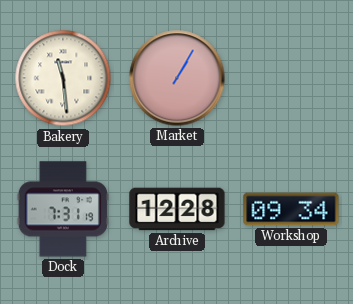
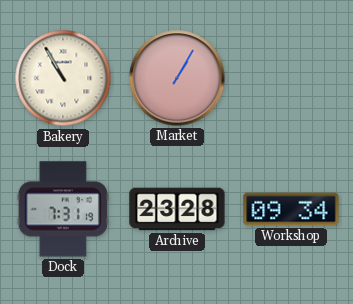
Bakery: 11:29 -> 10:55
Archive: 12:28 -> 23:28
